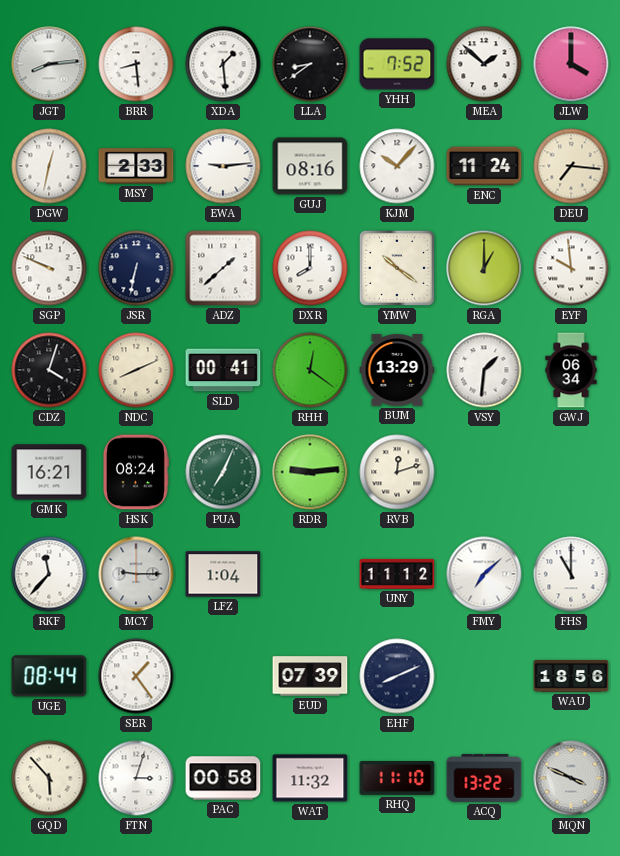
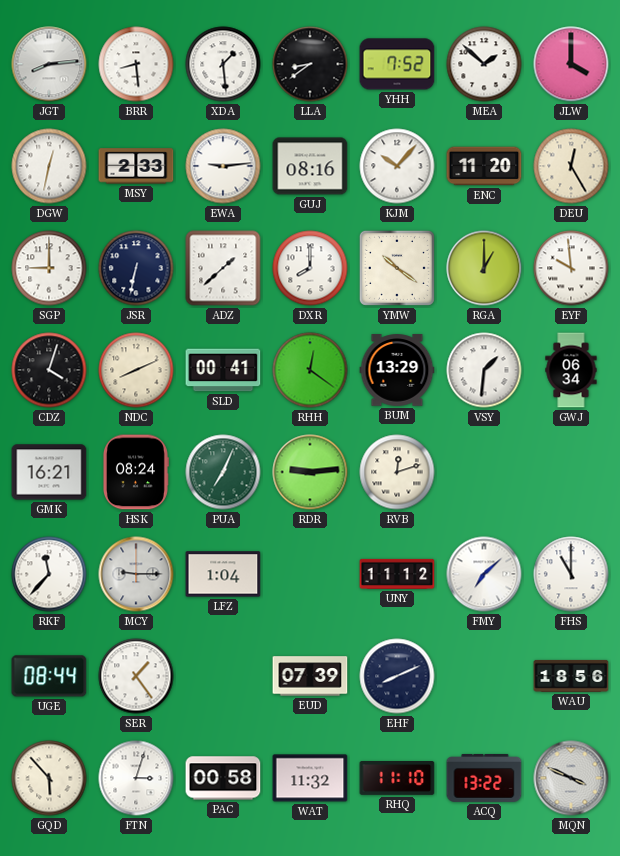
ENC: 11:24 -> 11:20
DEU: 7:16 -> 12:25
SGP: 9:49 -> 9:00
